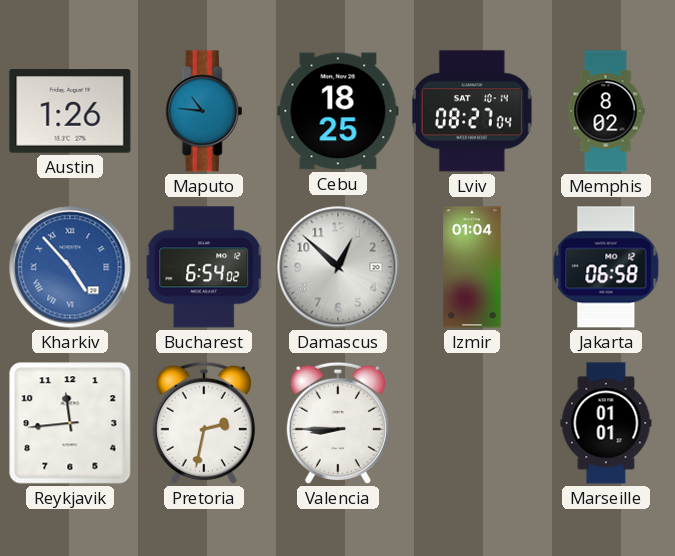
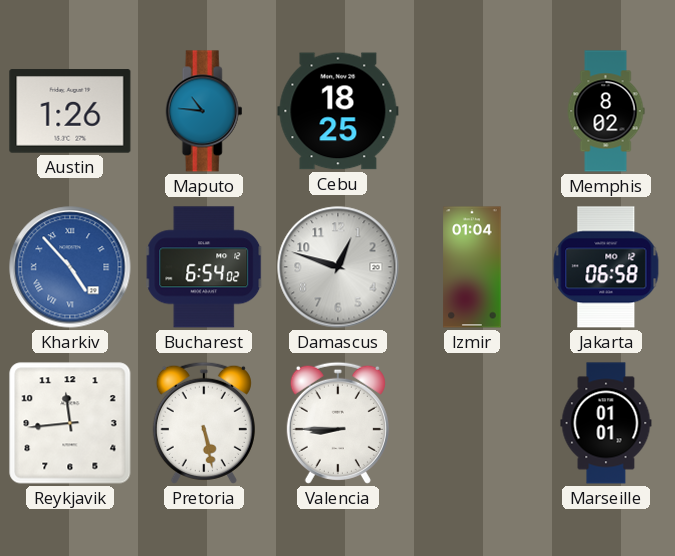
Lviv: 08:27 -> none
Damascus: 12:52 -> 12:48
Pretoria: 2:32 -> 5:28
